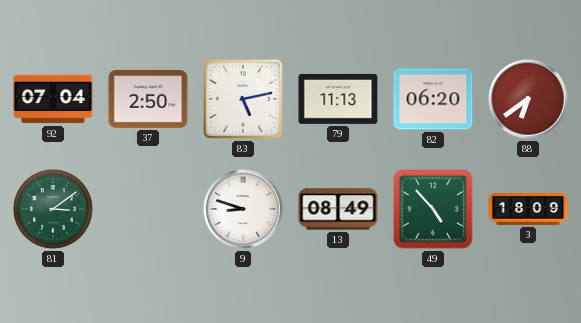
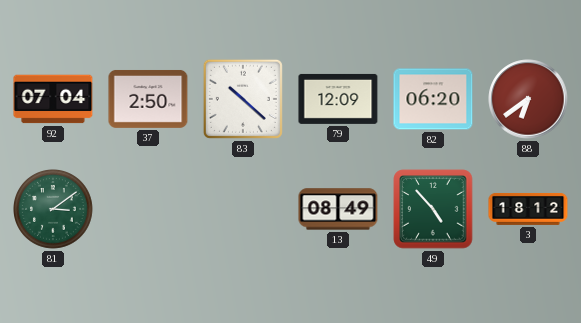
83: 5:13 -> 10:22
79: 11:13 -> 12:09
9: 8:48 -> none
3: 18:09 -> 18:12
